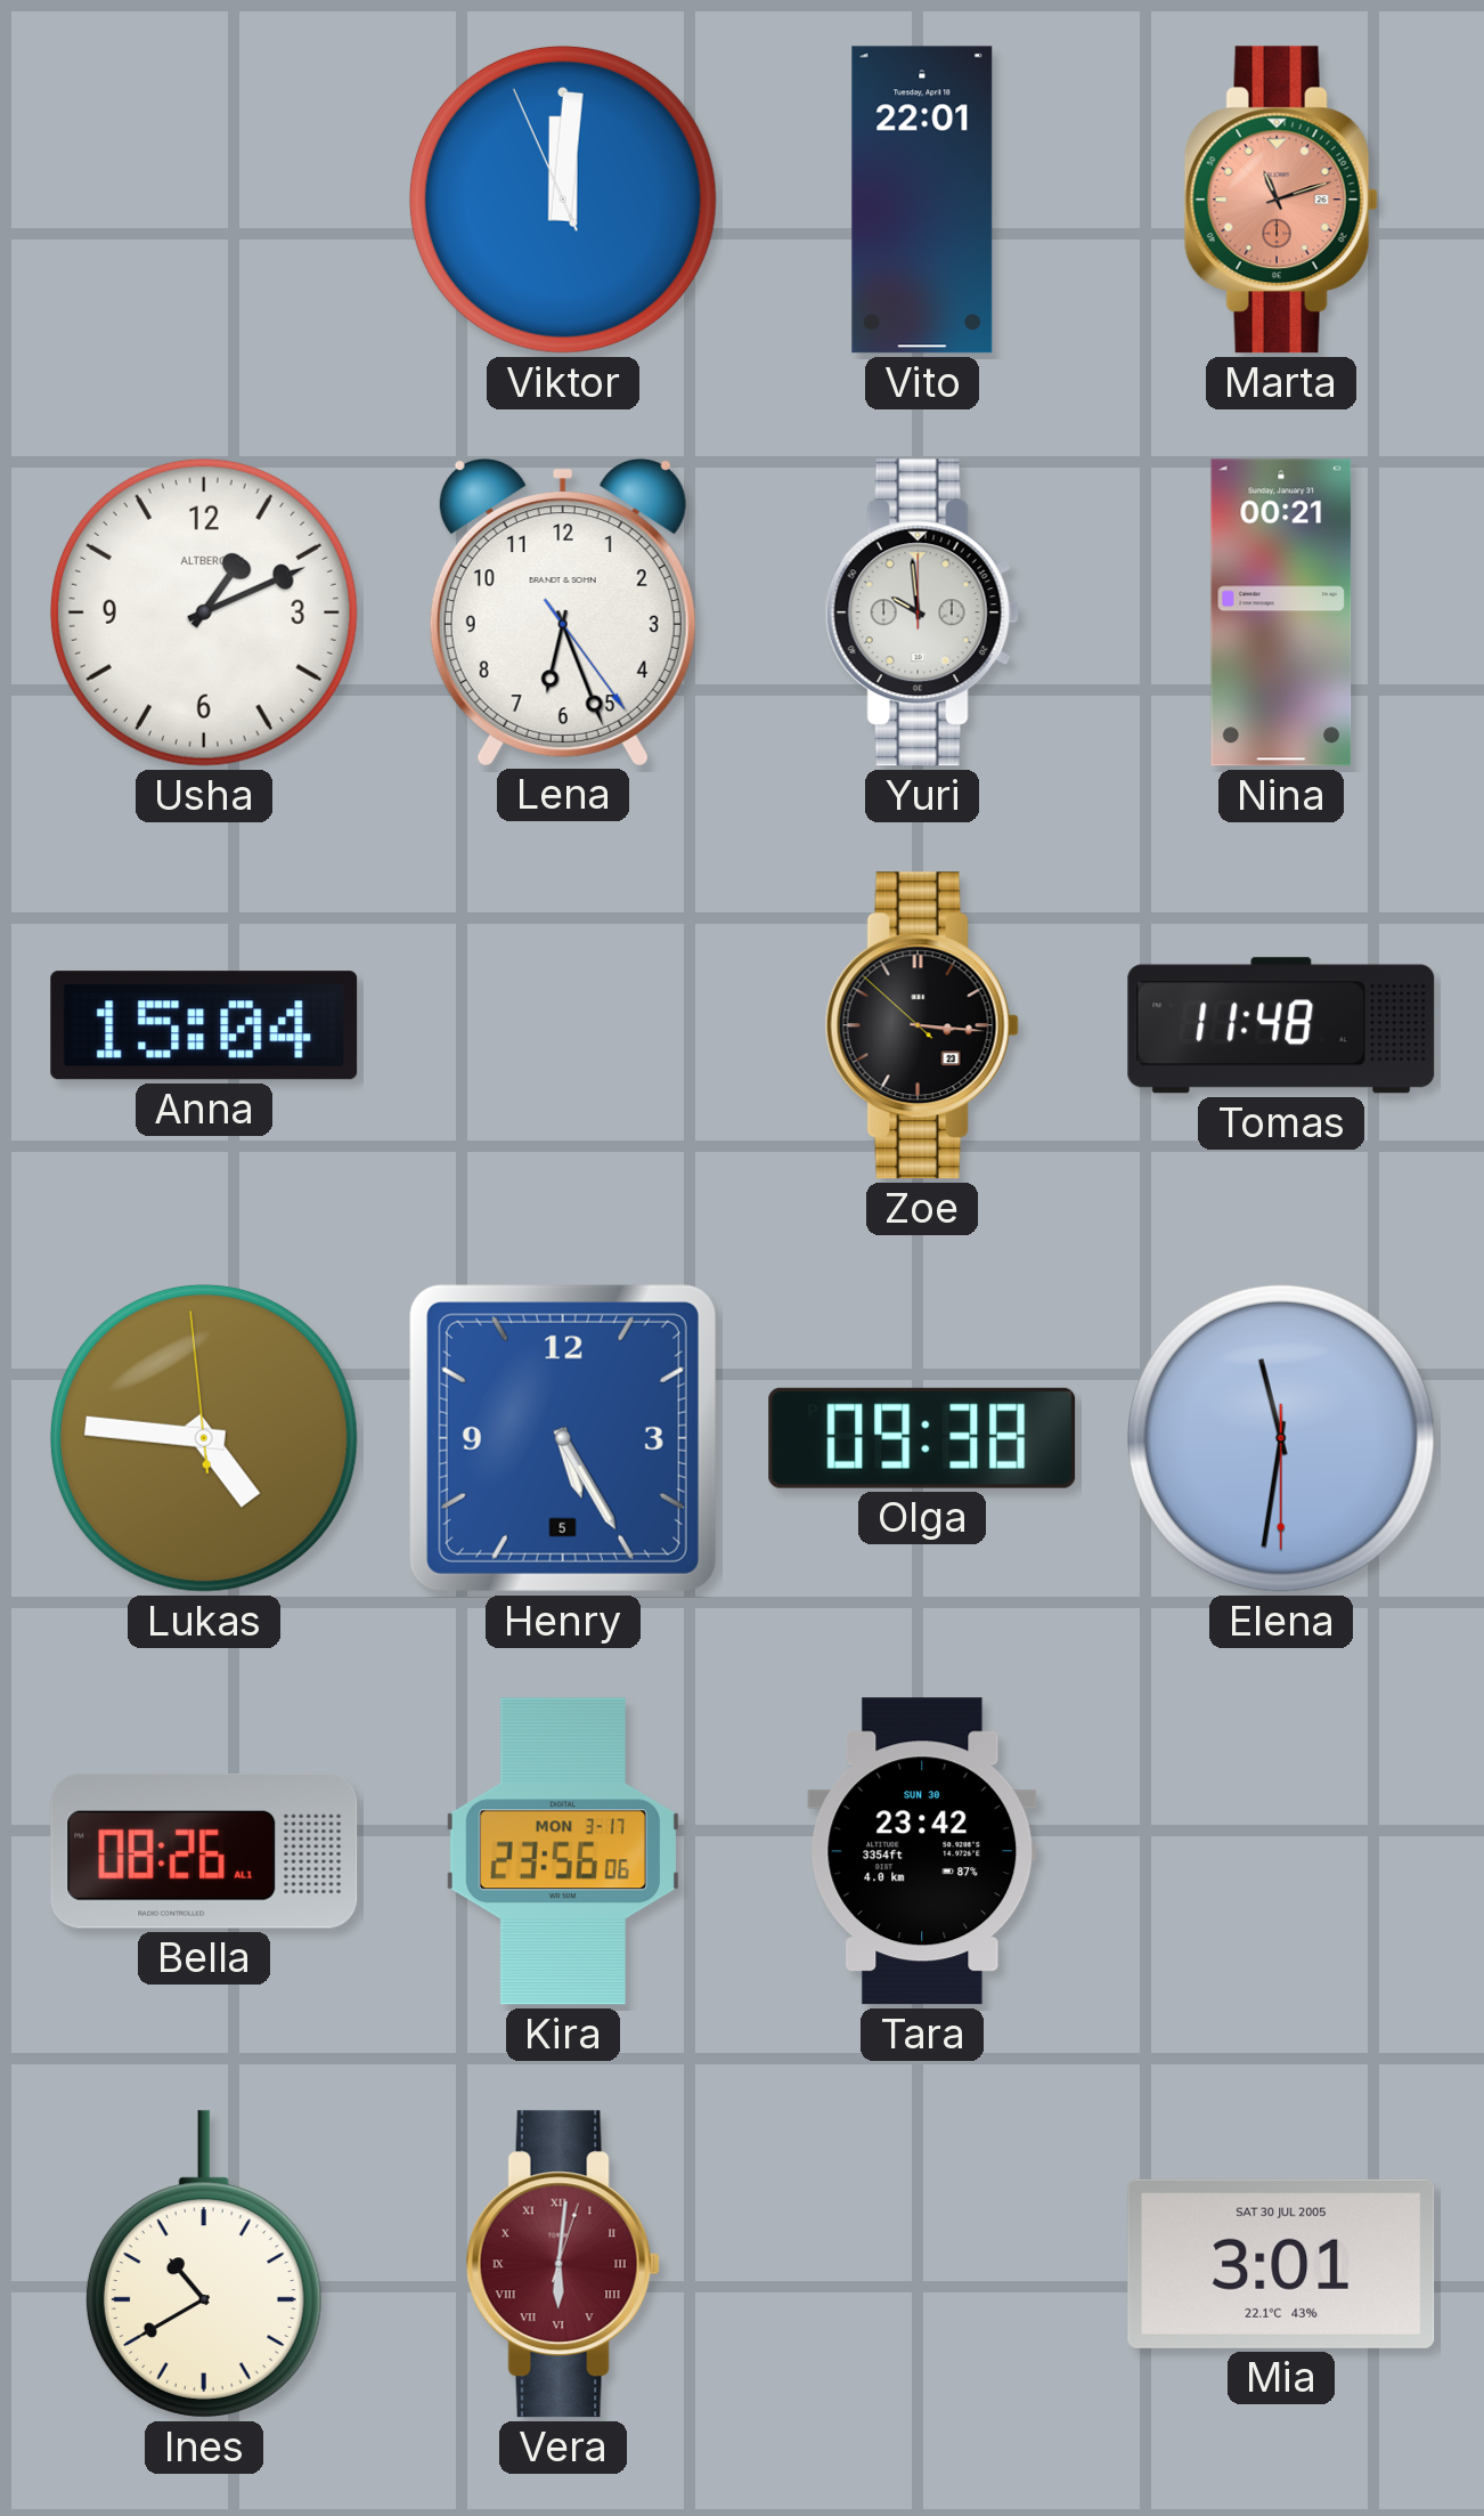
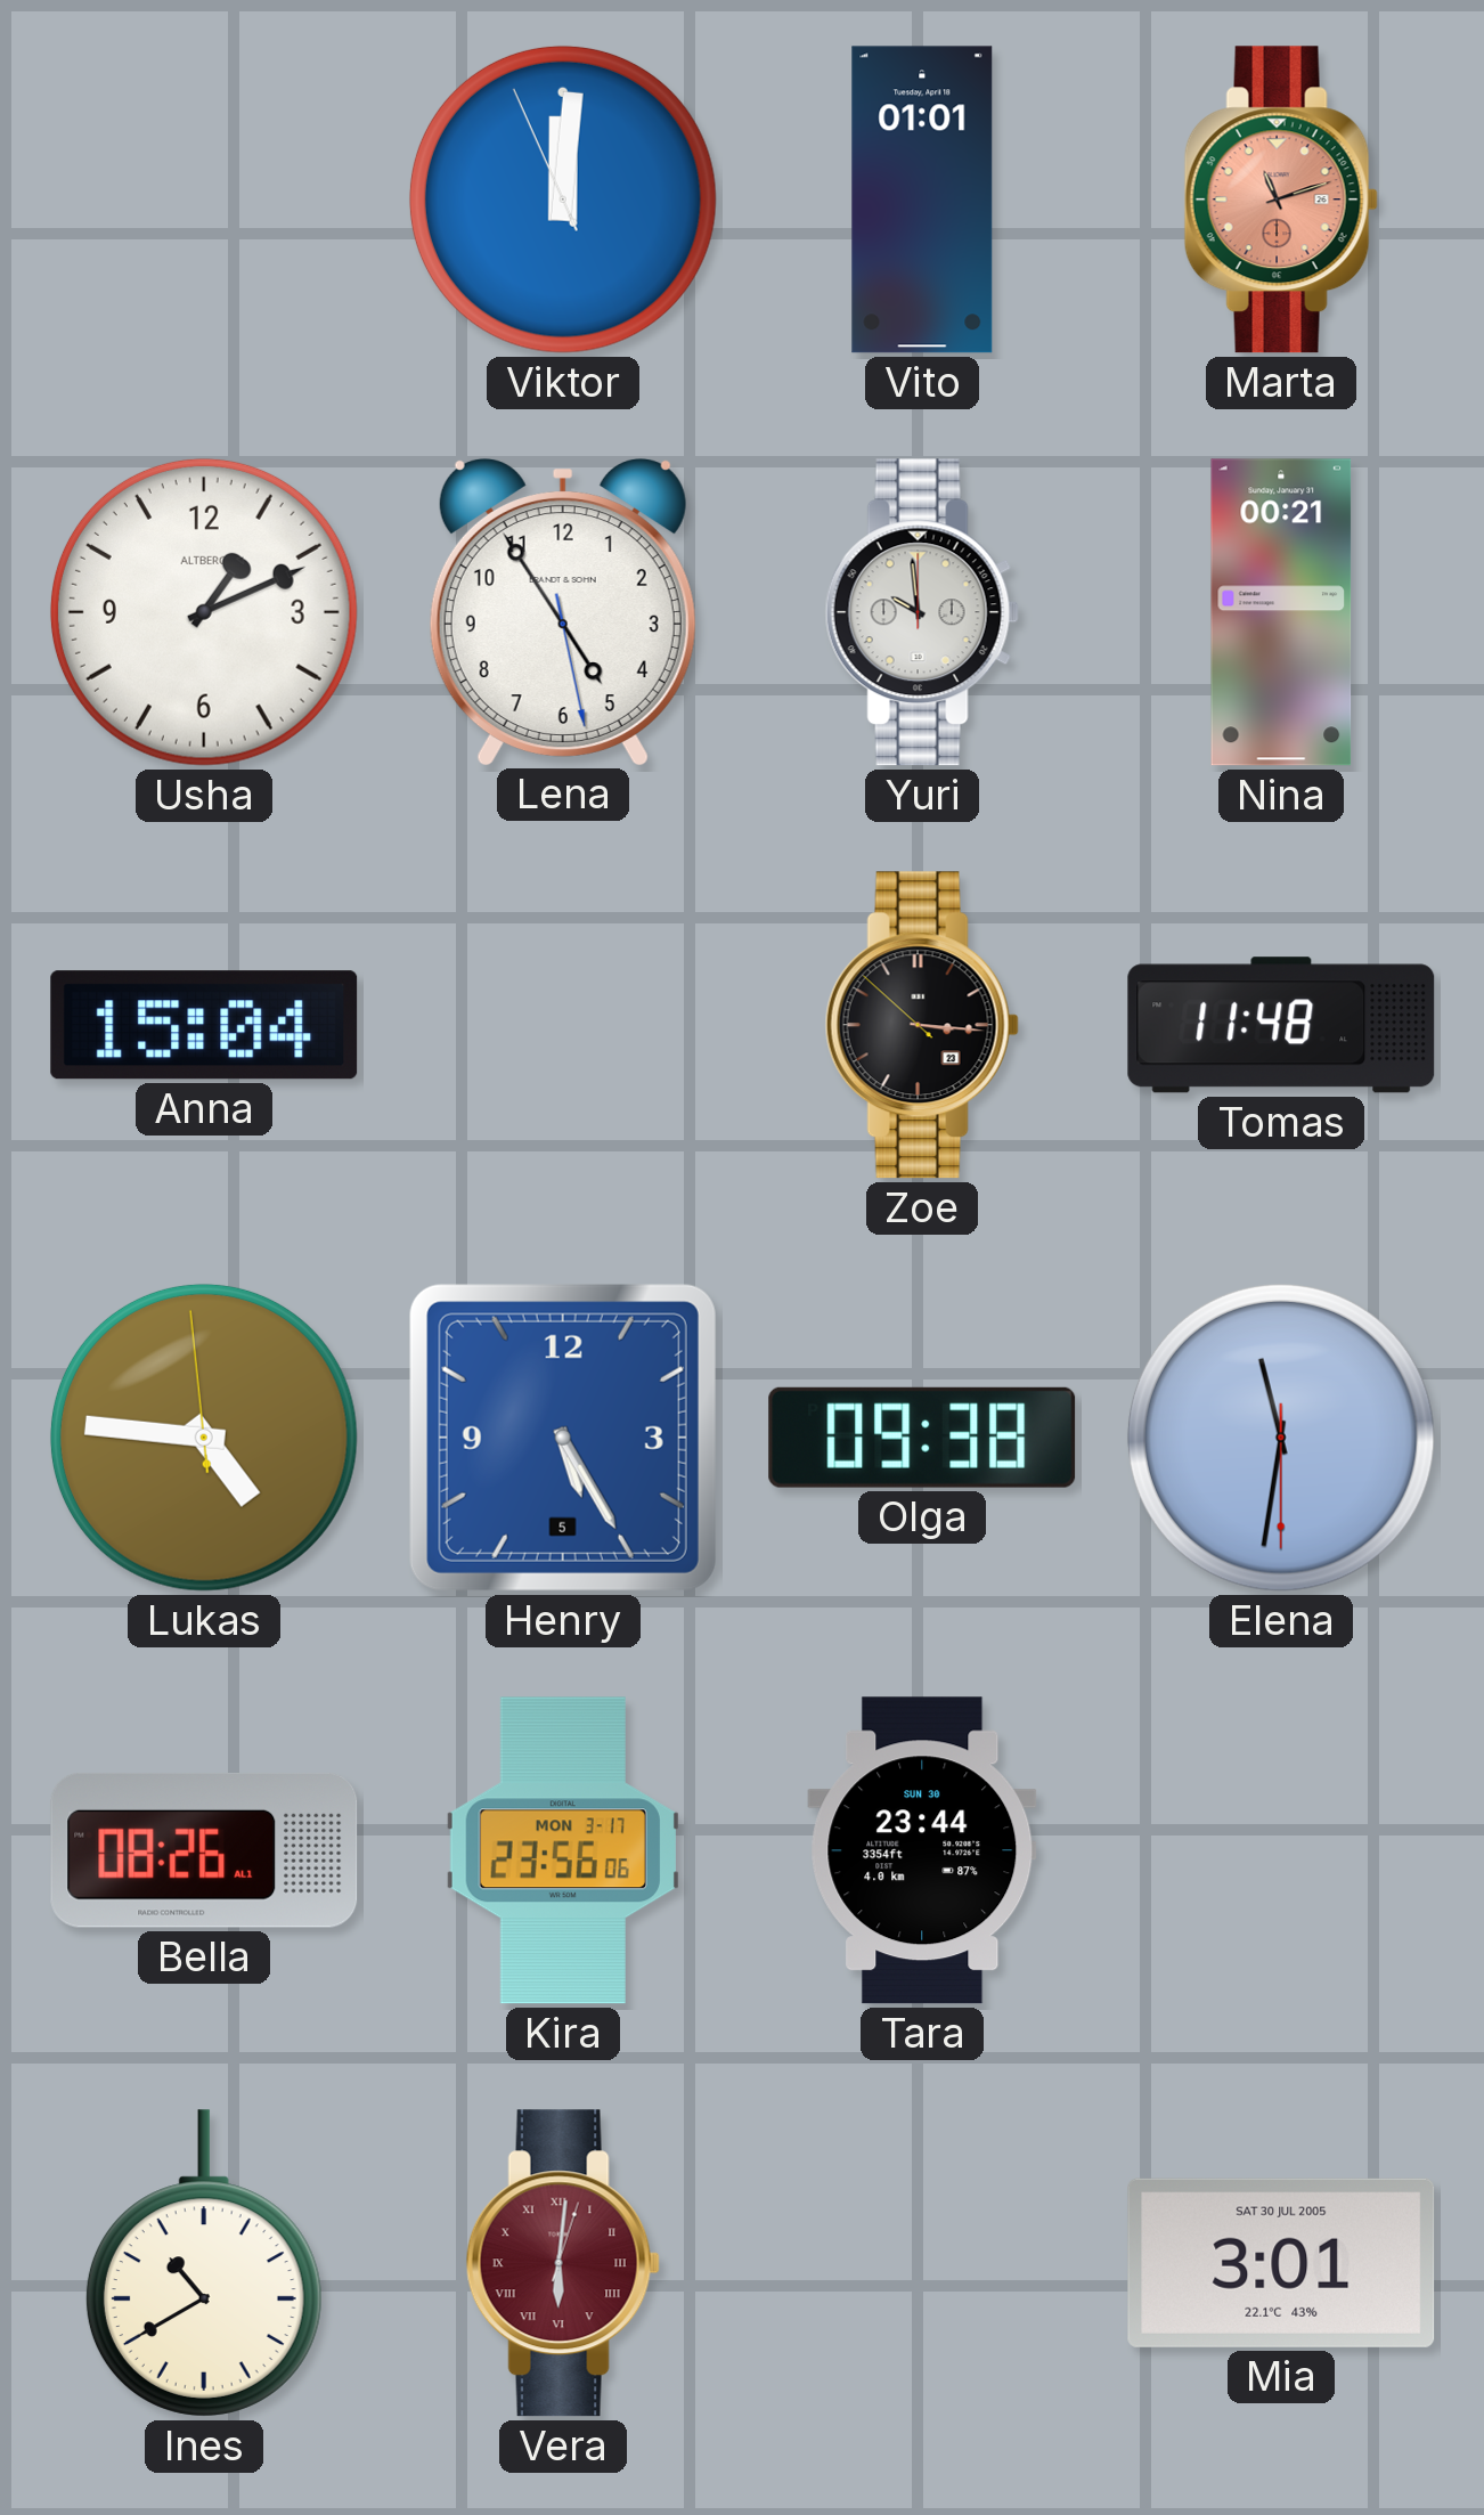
Vito: 22:01 -> 01:01
Lena: 6:26 -> 4:54
Tara: 23:42 -> 23:44
